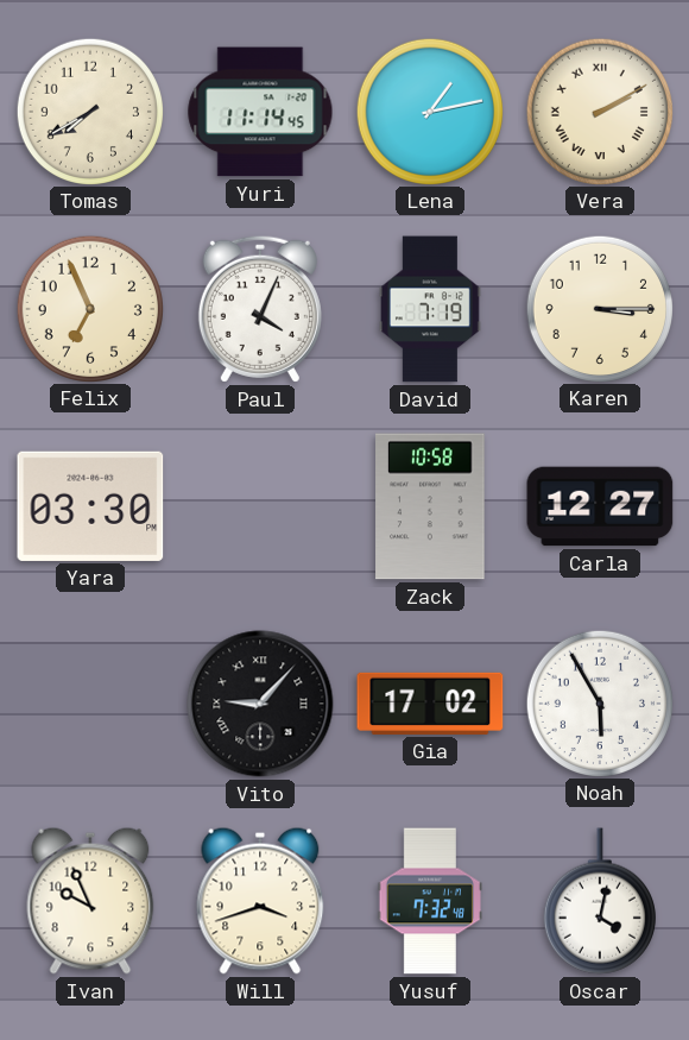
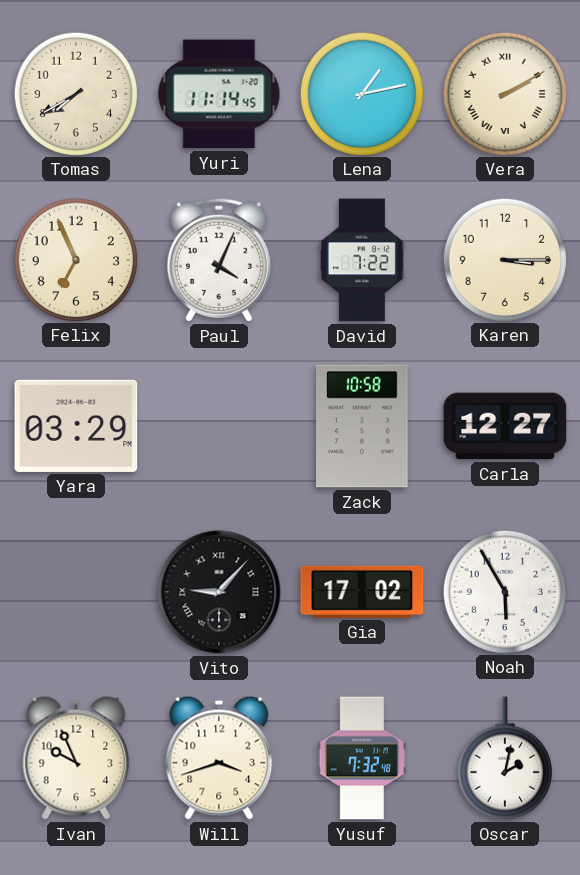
David: 7:19 -> 7:22
Yara: 03:30 -> 03:29
Oscar: 4:02 -> 2:02
